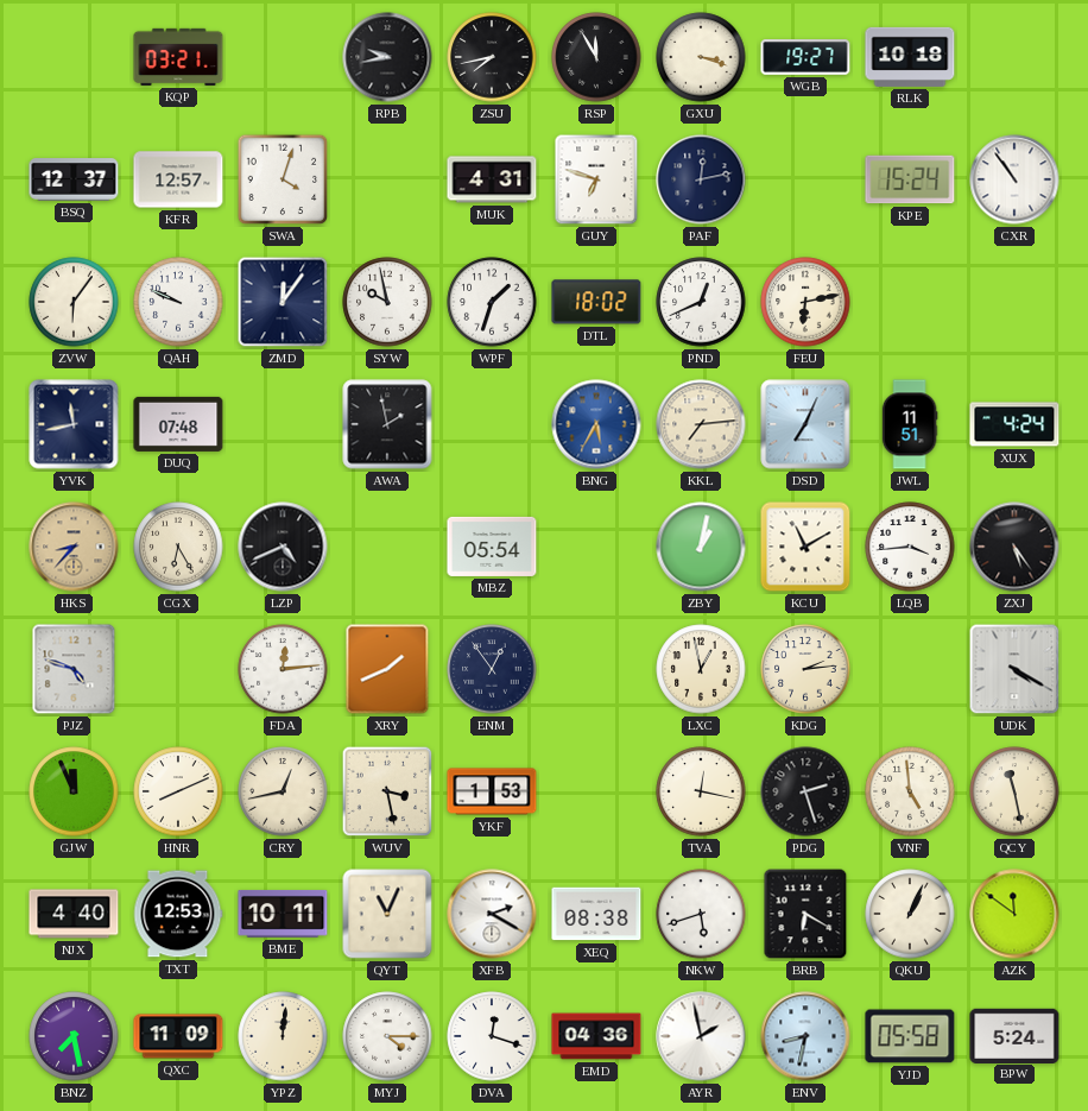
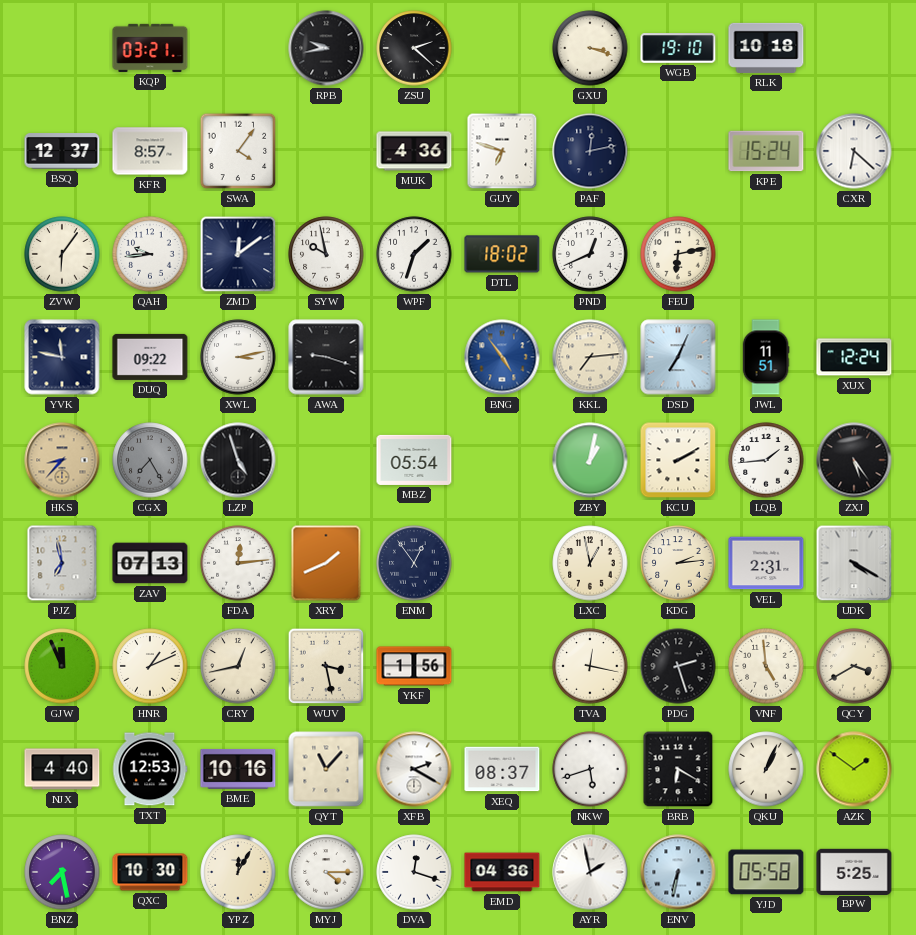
ZSU: 7:43 -> 2:22
RSP: 11:55 -> none
WGB: 19:27 -> 19:10
KFR: 12:57 -> 8:57
SWA: 4:03 -> 4:06
MUK: 4:31 -> 4:36
CXR: 10:54 -> 6:22
QAH: 9:49 -> 9:44
ZMD: 12:06 -> 12:09
YVK: 11:43 -> 11:47
DUQ: 07:48 -> 09:22
XWL: none -> 3:13
AWA: 1:58 -> 9:18
BNG: 5:35 -> 4:54
XUX: 4:24 -> 12:24
CGX: 6:25 -> 7:25
CGX dial: cream -> grey
LZP: 4:41 -> 4:57
KCU: 11:10 -> 2:10
LQB: 3:44 -> 1:44
PJZ: 4:48 -> 6:58
ZAV: none -> 07:13
VEL: none -> 2:31
HNR: 8:11 -> 1:11
YKF: 1:53 -> 1:56
QCY: 11:28 -> 3:40
BME: 10:11 -> 10:16
QYT: 11:04 -> 11:07
XEQ: 08:38 -> 08:37
AZK: 11:51 -> 1:51
QXC: 11:09 -> 10:30
YPZ: 12:01 -> 12:05
ENV: 8:32 -> 6:32
BPW: 5:24 -> 5:25
